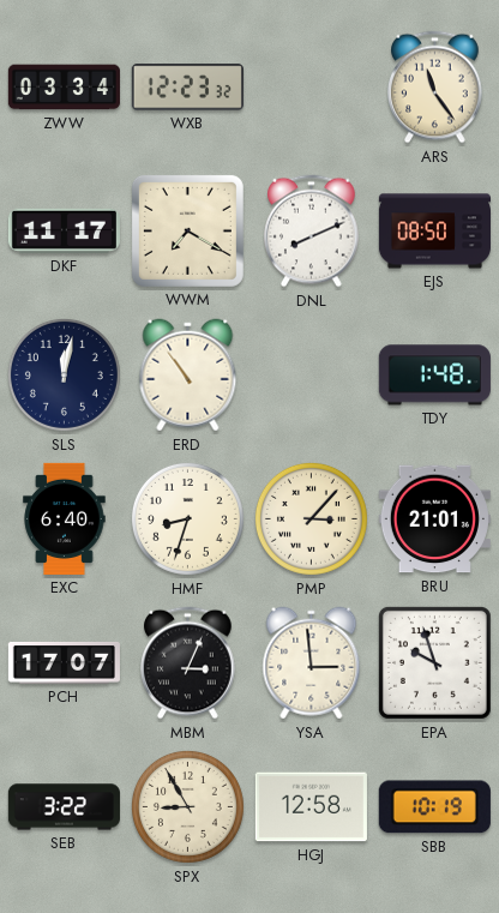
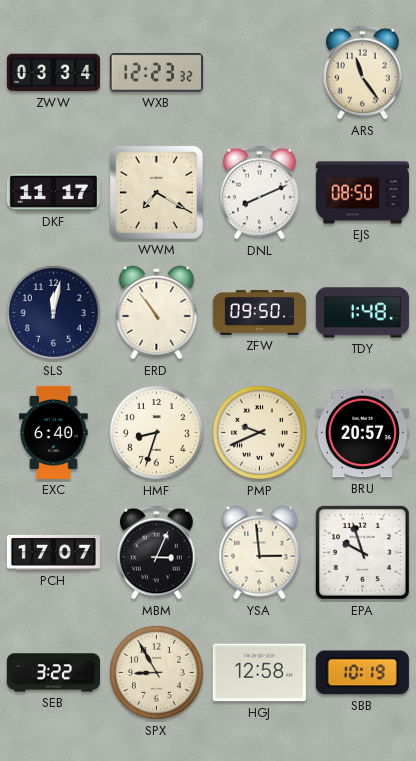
ZFW: none -> 09:50
PMP: 3:07 -> 9:41
BRU: 21:01 -> 20:57
